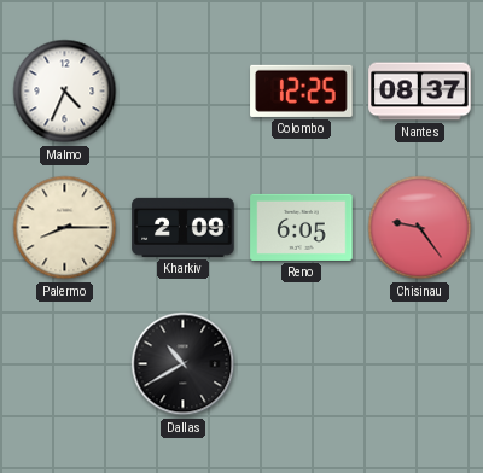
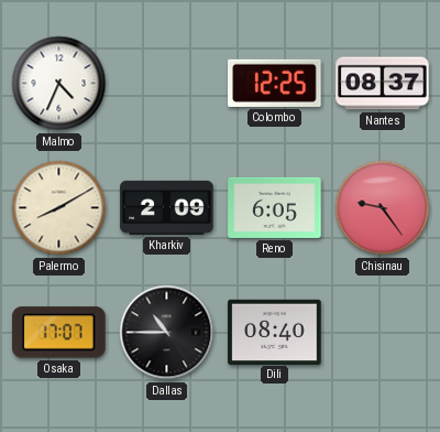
Palermo: 8:15 -> 8:10
Osaka: none -> 17:07
Dallas: 10:40 -> 10:45
Dili: none -> 08:40
